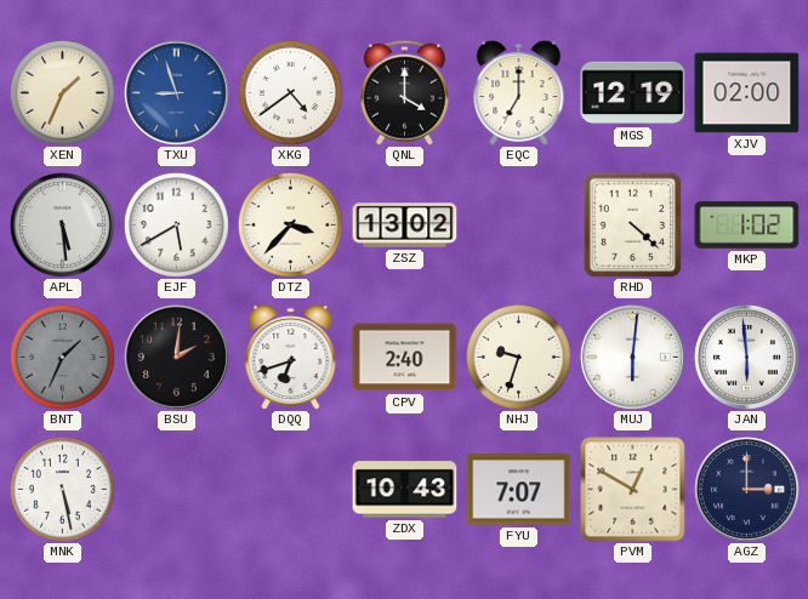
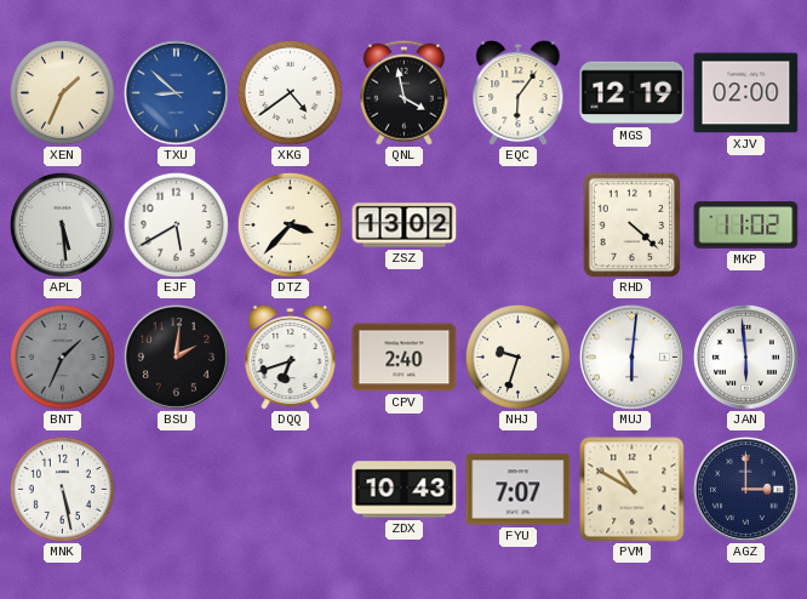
TXU: 8:57 -> 8:52
QNL: 4:00 -> 3:58
EQC: 7:00 -> 6:06
MKP: 1:02 -> 11:02
PVM: 12:50 -> 10:50
